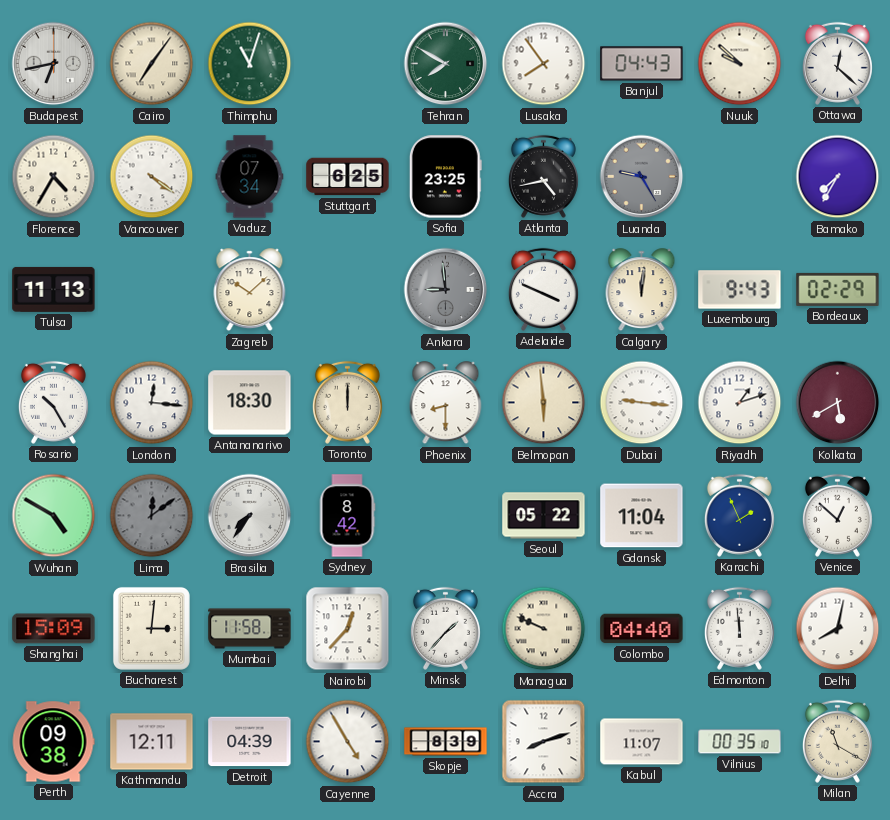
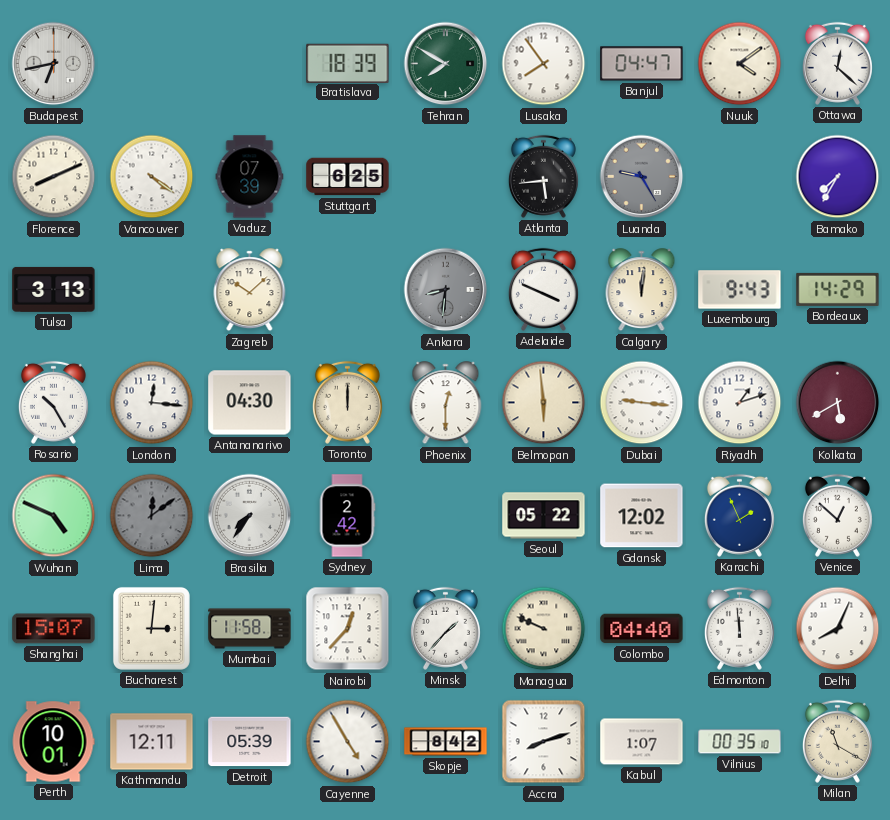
Cairo: 7:06 -> none
Thimphu: 11:03 -> none
Bratislava: none -> 18:39
Banjul: 04:43 -> 04:47
Nuuk: 9:52 -> 4:09
Florence: 4:35 -> 8:11
Vaduz: 07:34 -> 07:39
Sofia: 23:25 -> none
Atlanta: 4:43 -> 5:44
Tulsa: 11:13 -> 3:13
Ankara: 8:59 -> 8:31
Bordeaux: 02:29 -> 14:29
Antananarivo: 18:30 -> 04:30
Phoenix: 8:30 -> 12:30
Wuhan: 4:50 -> 4:49
Sydney: 8:42 -> 2:42
Gdansk: 11:04 -> 12:02
Shanghai: 15:09 -> 15:07
Delhi: 8:02 -> 8:04
Perth: 09:38 -> 10:01
Detroit: 04:39 -> 05:39
Skopje: 8:39 -> 8:42
Kabul: 11:07 -> 1:07
